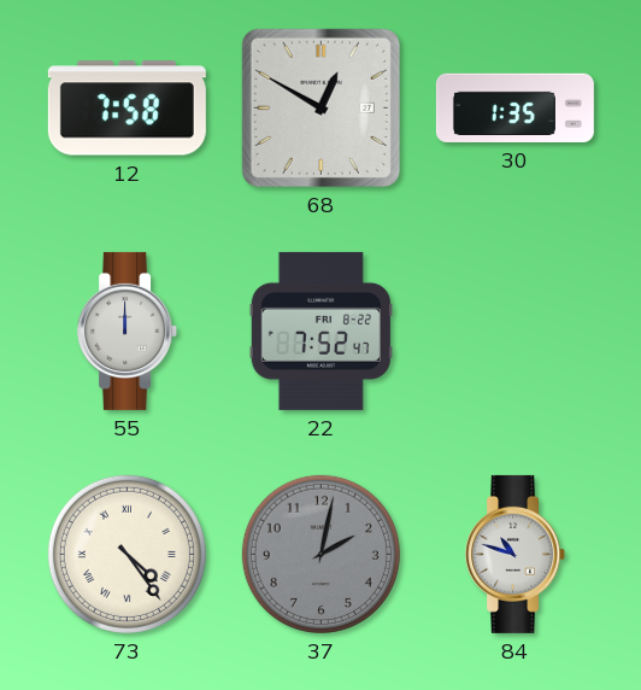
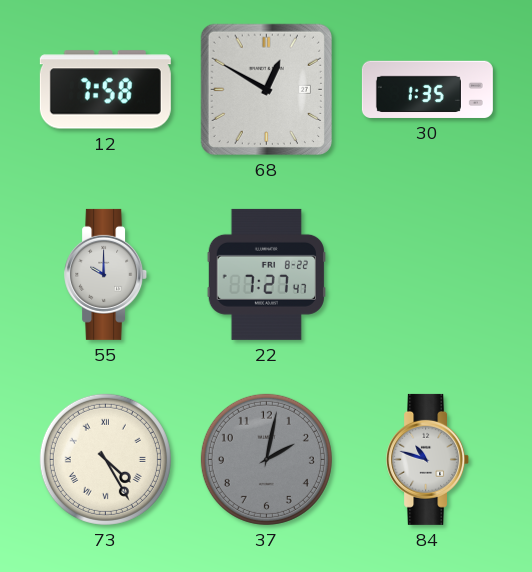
55: 12:00 -> 10:00
22: 7:52 -> 7:27
73: 4:24 -> 4:25
